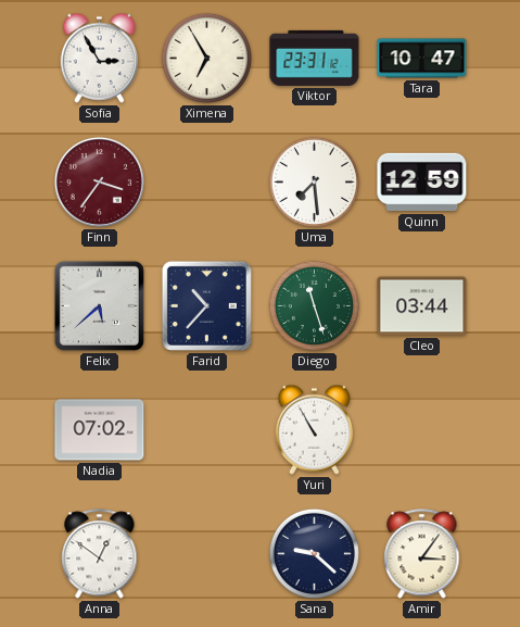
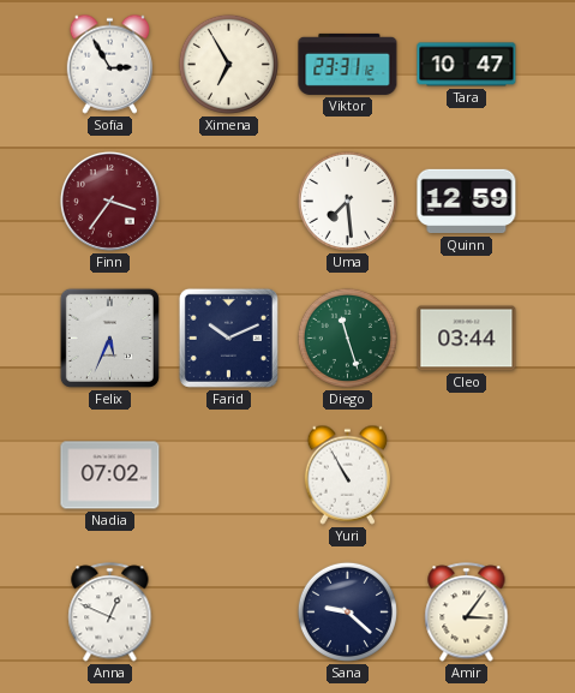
Felix: 5:38 -> 5:34
Farid: 10:37 -> 10:11
Anna: 12:51 -> 12:49
